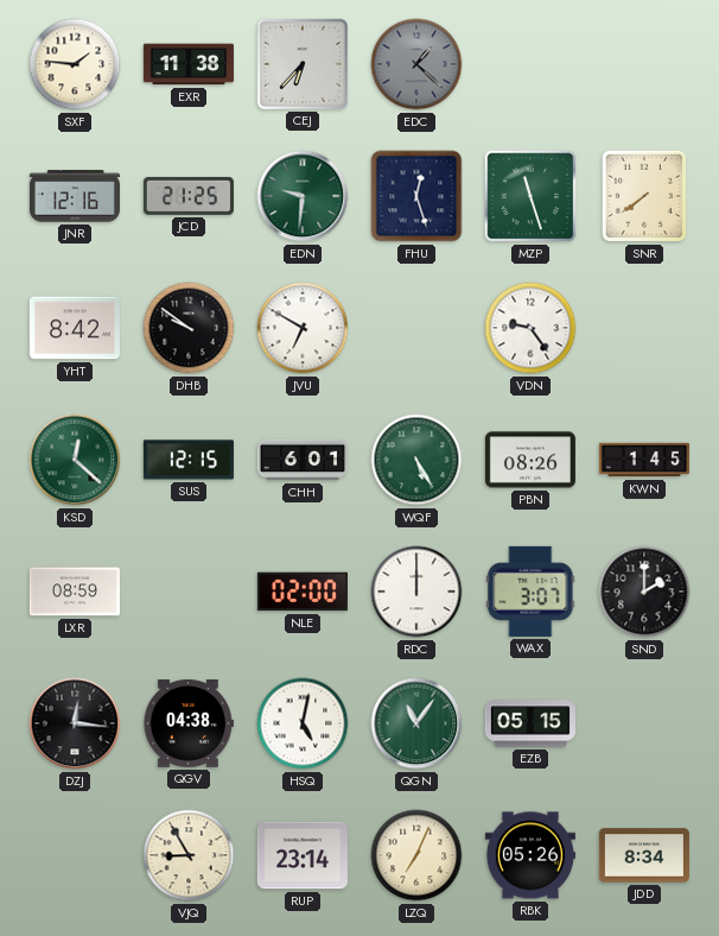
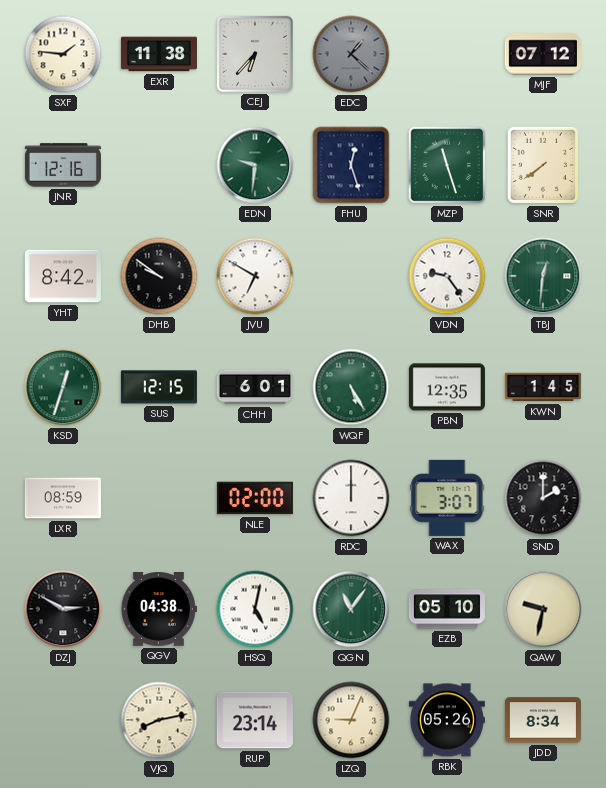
MJF: none -> 07:12
JCD: 21:25 -> none
TBJ: none -> 12:31
KSD: 12:22 -> 12:33
PBN: 08:26 -> 12:35
DZJ: 12:16 -> 2:50
EZB: 05:15 -> 05:10
QAW: none -> 9:32
VJQ: 8:55 -> 8:13
LZQ: 7:04 -> 9:04
